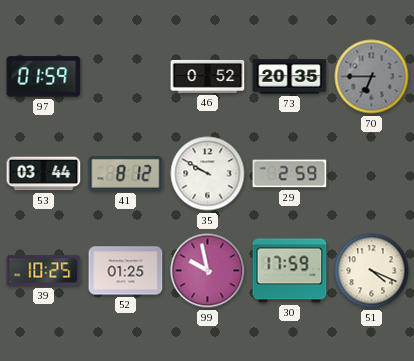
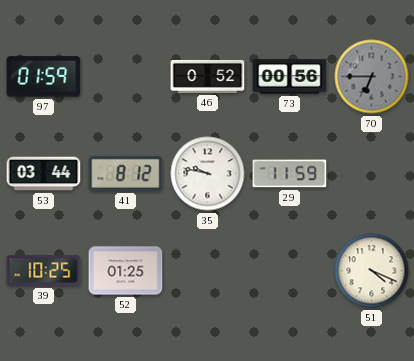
73: 20:35 -> 00:56
35: 9:50 -> 9:47
29: 2:59 -> 11:59
99: 9:58 -> none
30: 17:59 -> none
